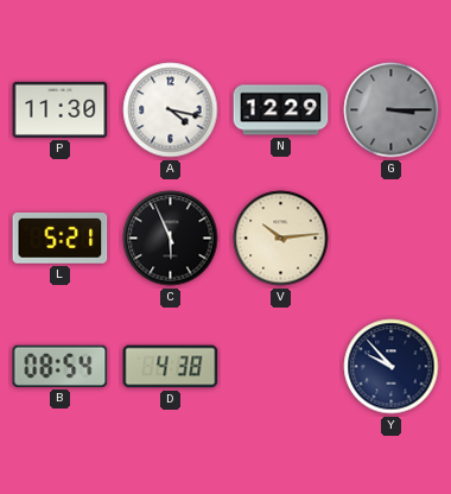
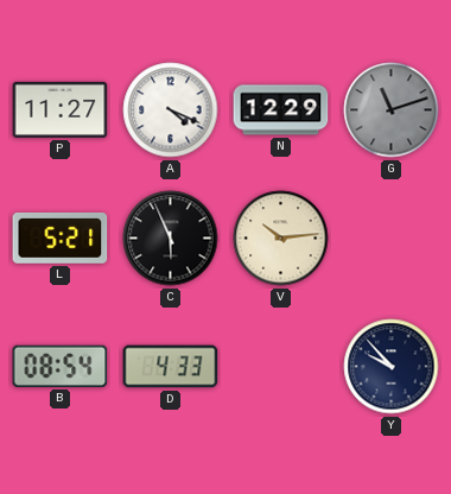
P: 11:30 -> 11:27
A: 4:17 -> 4:19
G: 3:15 -> 11:12
D: 4:38 -> 4:33
